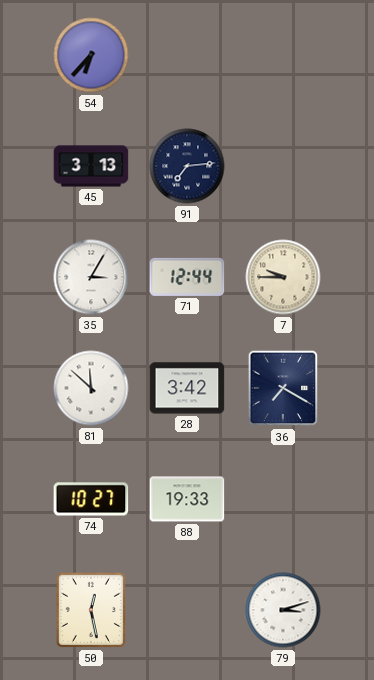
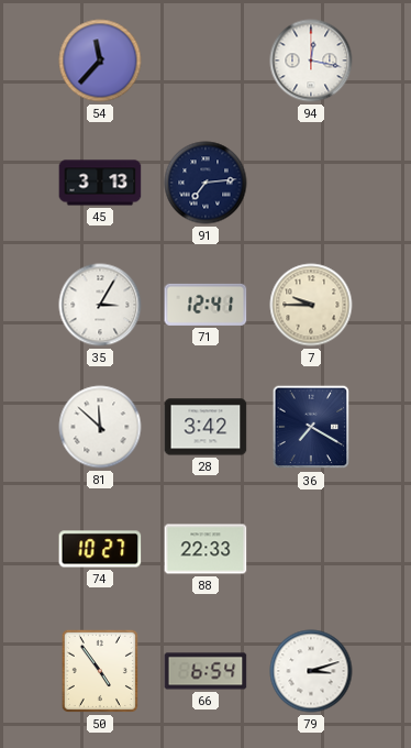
54: 6:37 -> 11:37
94: none -> 12:17
71: 12:44 -> 12:41
88: 19:33 -> 22:33
50: 12:28 -> 4:54
66: none -> 6:54
